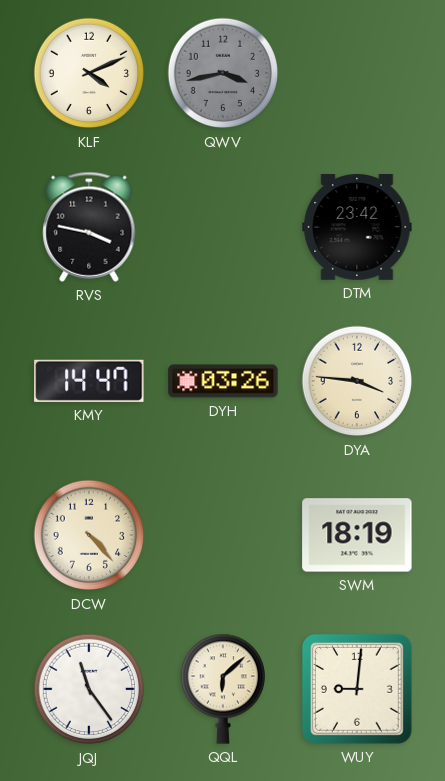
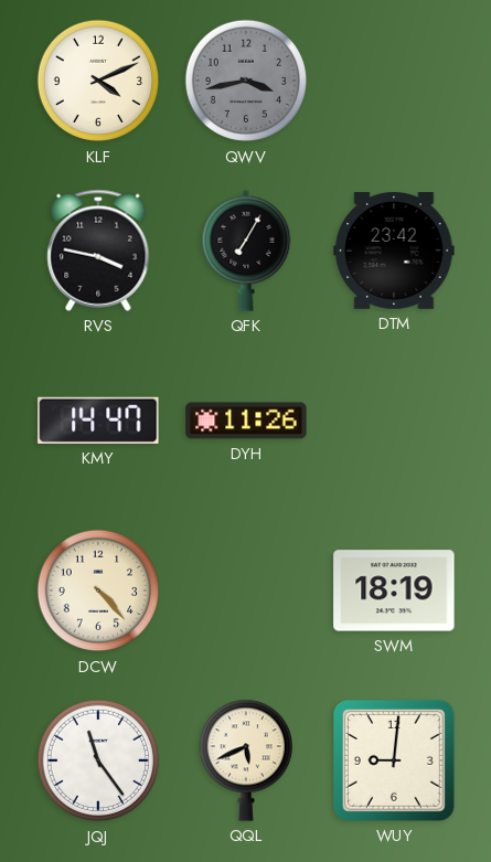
QFK: none -> 7:05
DYH: 03:26 -> 11:26
DYA: 3:46 -> none
QQL: 6:08 -> 5:41
